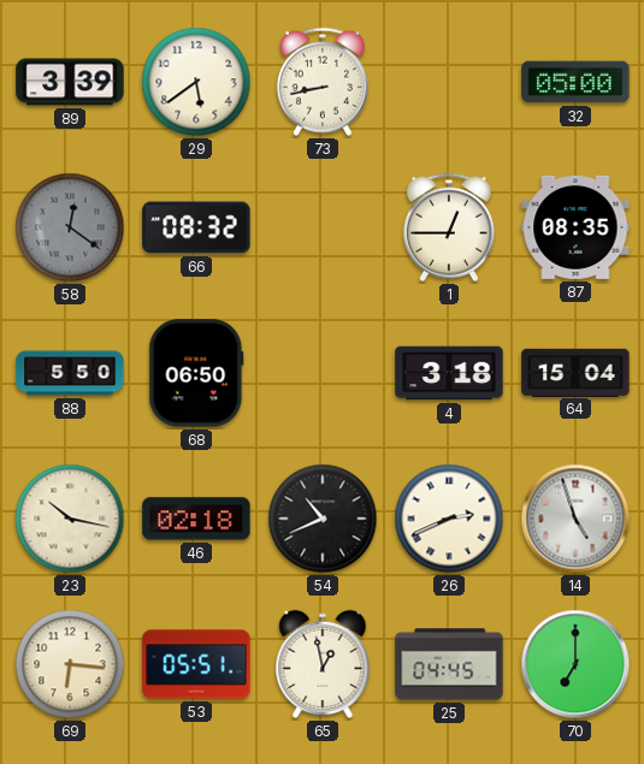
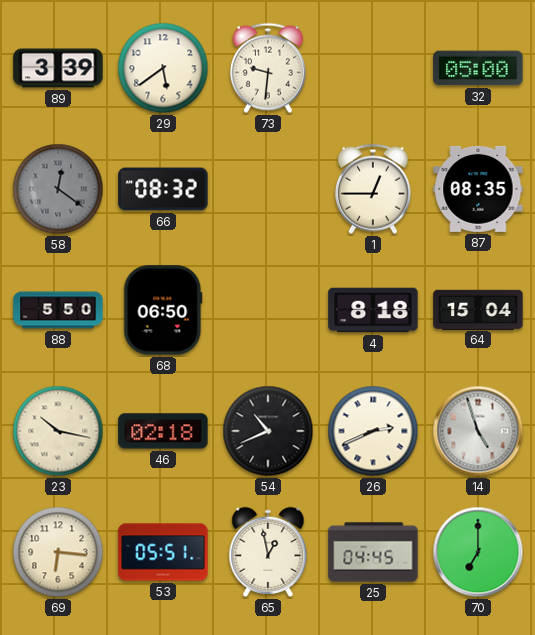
73: 8:43 -> 9:31
4: 3:18 -> 8:18
